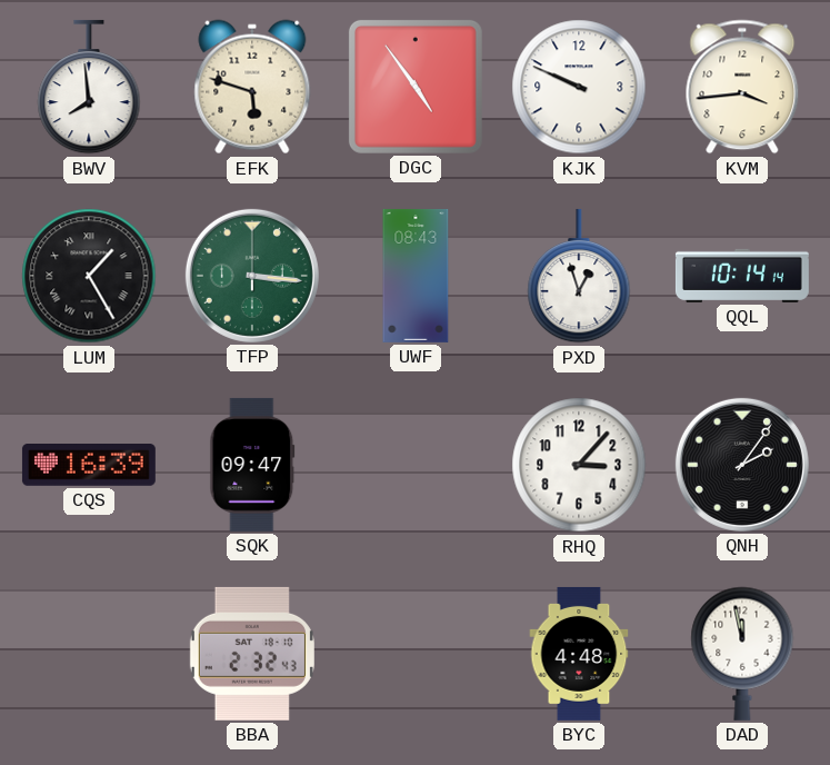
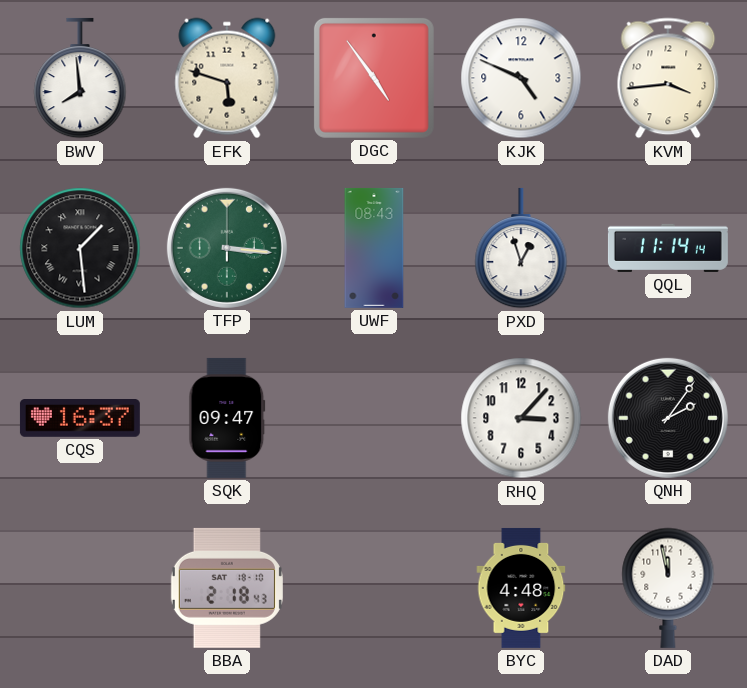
KJK: 9:49 -> 4:49
LUM: 1:25 -> 1:29
QQL: 10:14 -> 11:14
CQS: 16:39 -> 16:37
BBA: 2:32 -> 2:18
